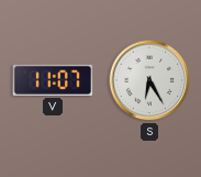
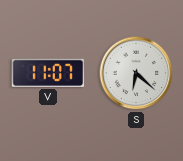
S: 6:25 -> 6:22
